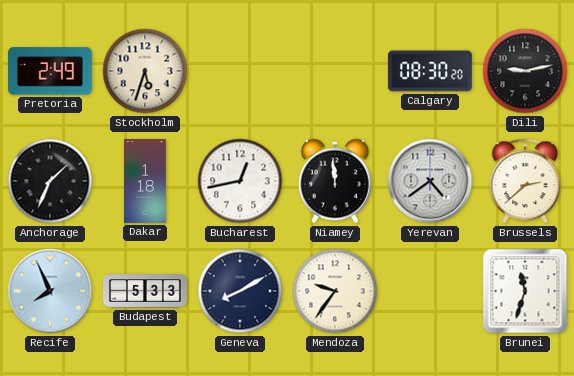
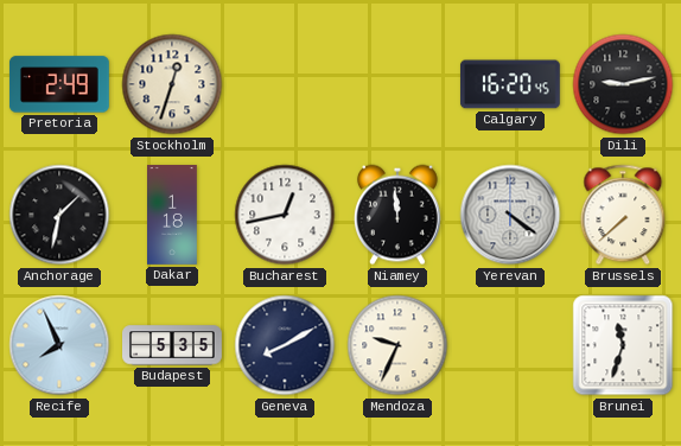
Stockholm: 5:33 -> 12:33
Calgary: 08:30 -> 16:20
Anchorage: 1:34 -> 1:32
Yerevan: 4:39 -> 4:21
Brussels: 2:38 -> 7:38
Budapest: 5:33 -> 5:35
Mendoza: 9:36 -> 9:34
